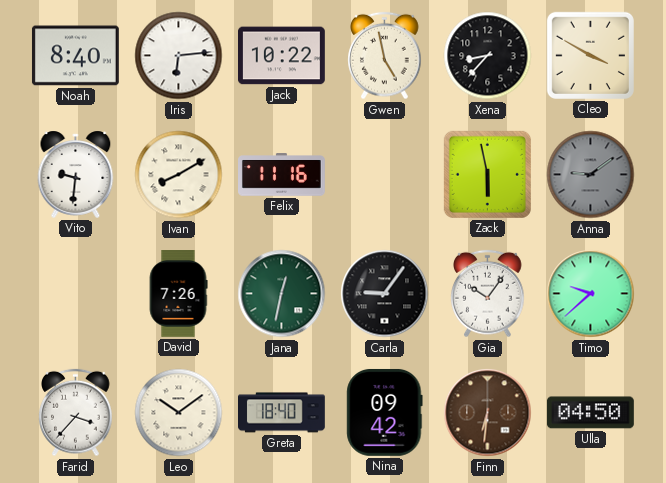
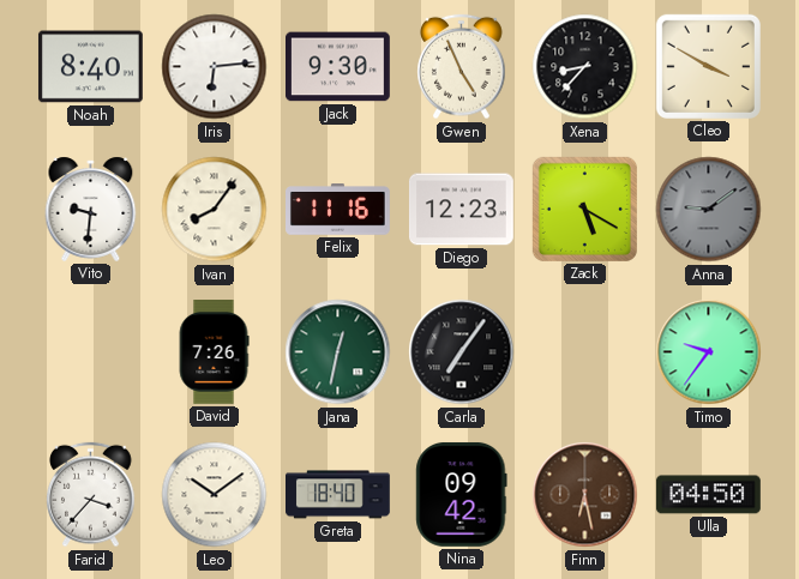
Jack: 10:22 -> 9:30
Gwen: 4:58 -> 4:56
Ivan: 8:10 -> 8:06
Diego: none -> 12:23
Zack: 5:58 -> 5:20
Carla: 9:06 -> 7:06
Gia: 10:06 -> none
Timo: 9:38 -> 9:36
Finn: 6:31 -> 6:28
